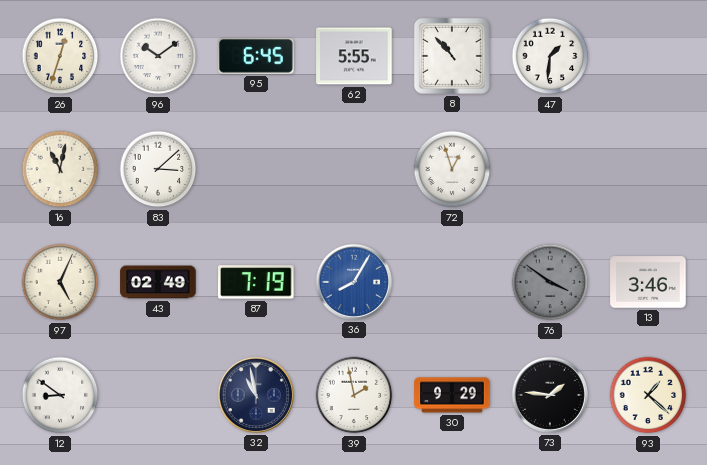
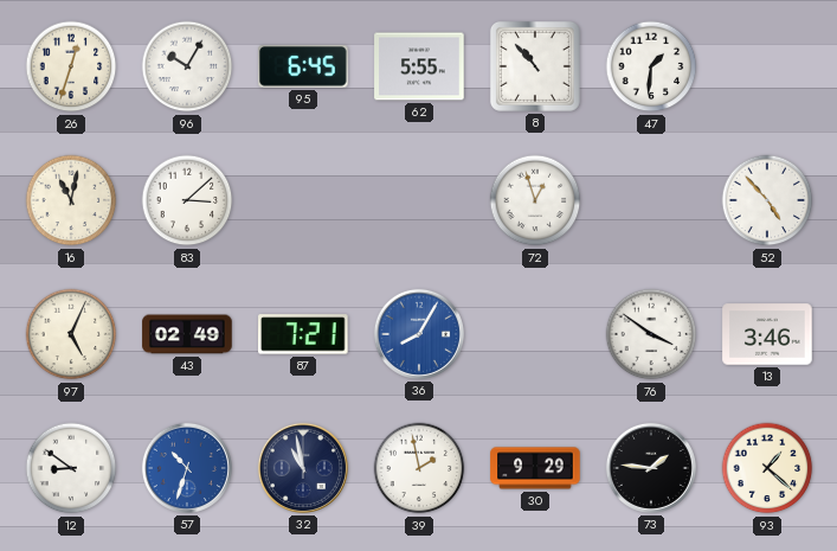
96: 10:09 -> 10:05
52: none -> 4:53
87: 7:19 -> 7:21
76 dial: grey -> white
57: none -> 10:33
